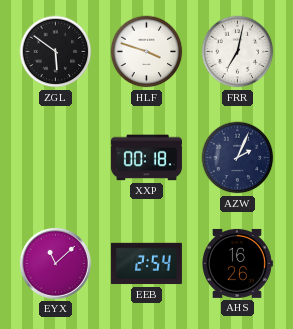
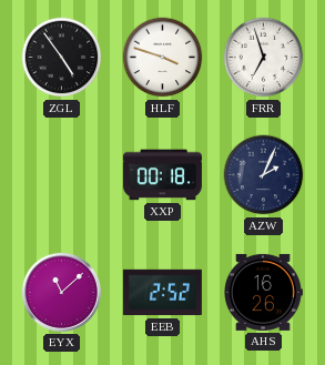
ZGL: 5:51 -> 4:54
FRR: 7:02 -> 6:57
EEB: 2:54 -> 2:52
